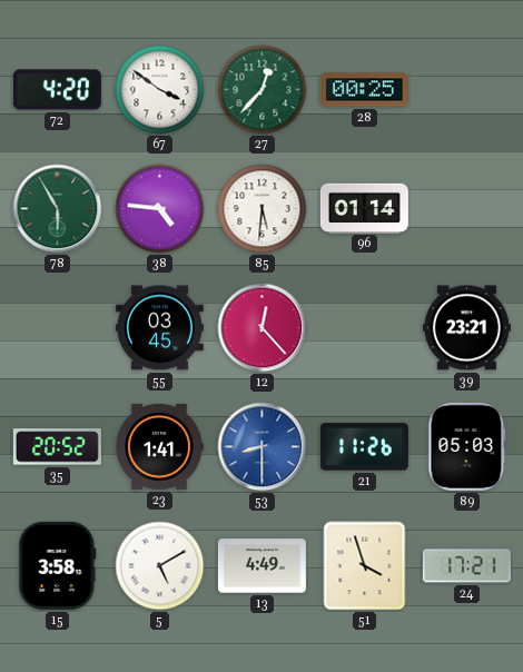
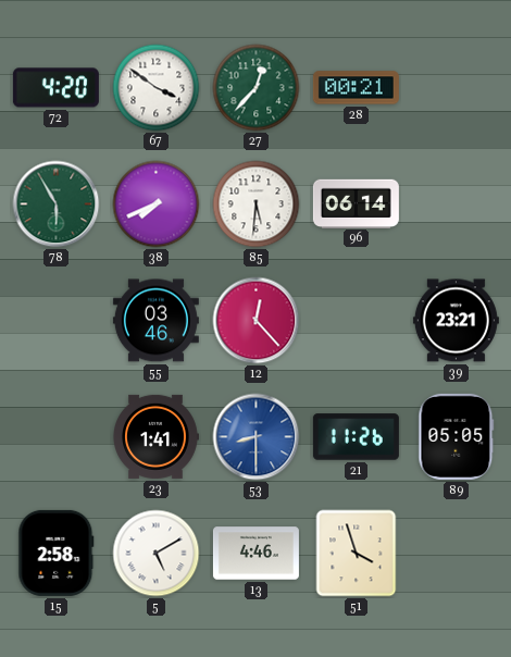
28: 00:25 -> 00:21
38: 4:46 -> 7:41
96: 01:14 -> 06:14
55: 03:45 -> 03:46
35: 20:52 -> none
89: 05:03 -> 05:05
15: 3:58 -> 2:58
13: 4:49 -> 4:46
24: 17:21 -> none
